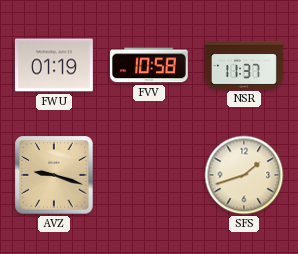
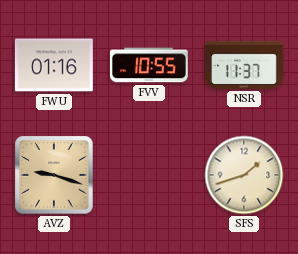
FWU: 01:19 -> 01:16
FVV: 10:58 -> 10:55
